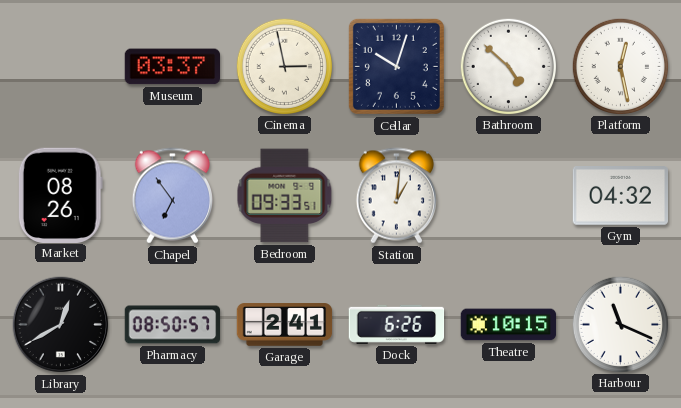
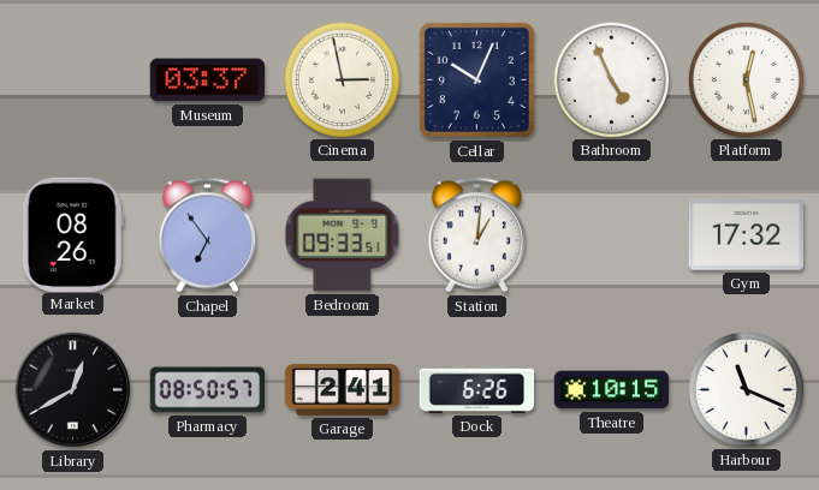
Cellar: 10:03 -> 10:04
Bathroom: 4:52 -> 4:56
Gym: 04:32 -> 17:32
